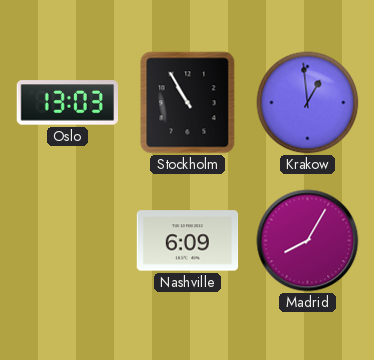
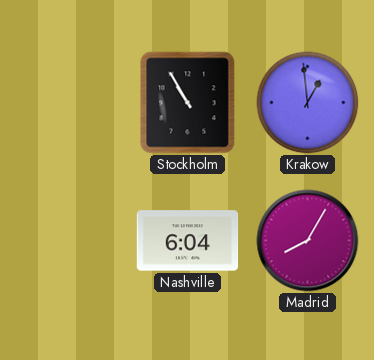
Oslo: 13:03 -> none
Nashville: 6:09 -> 6:04
